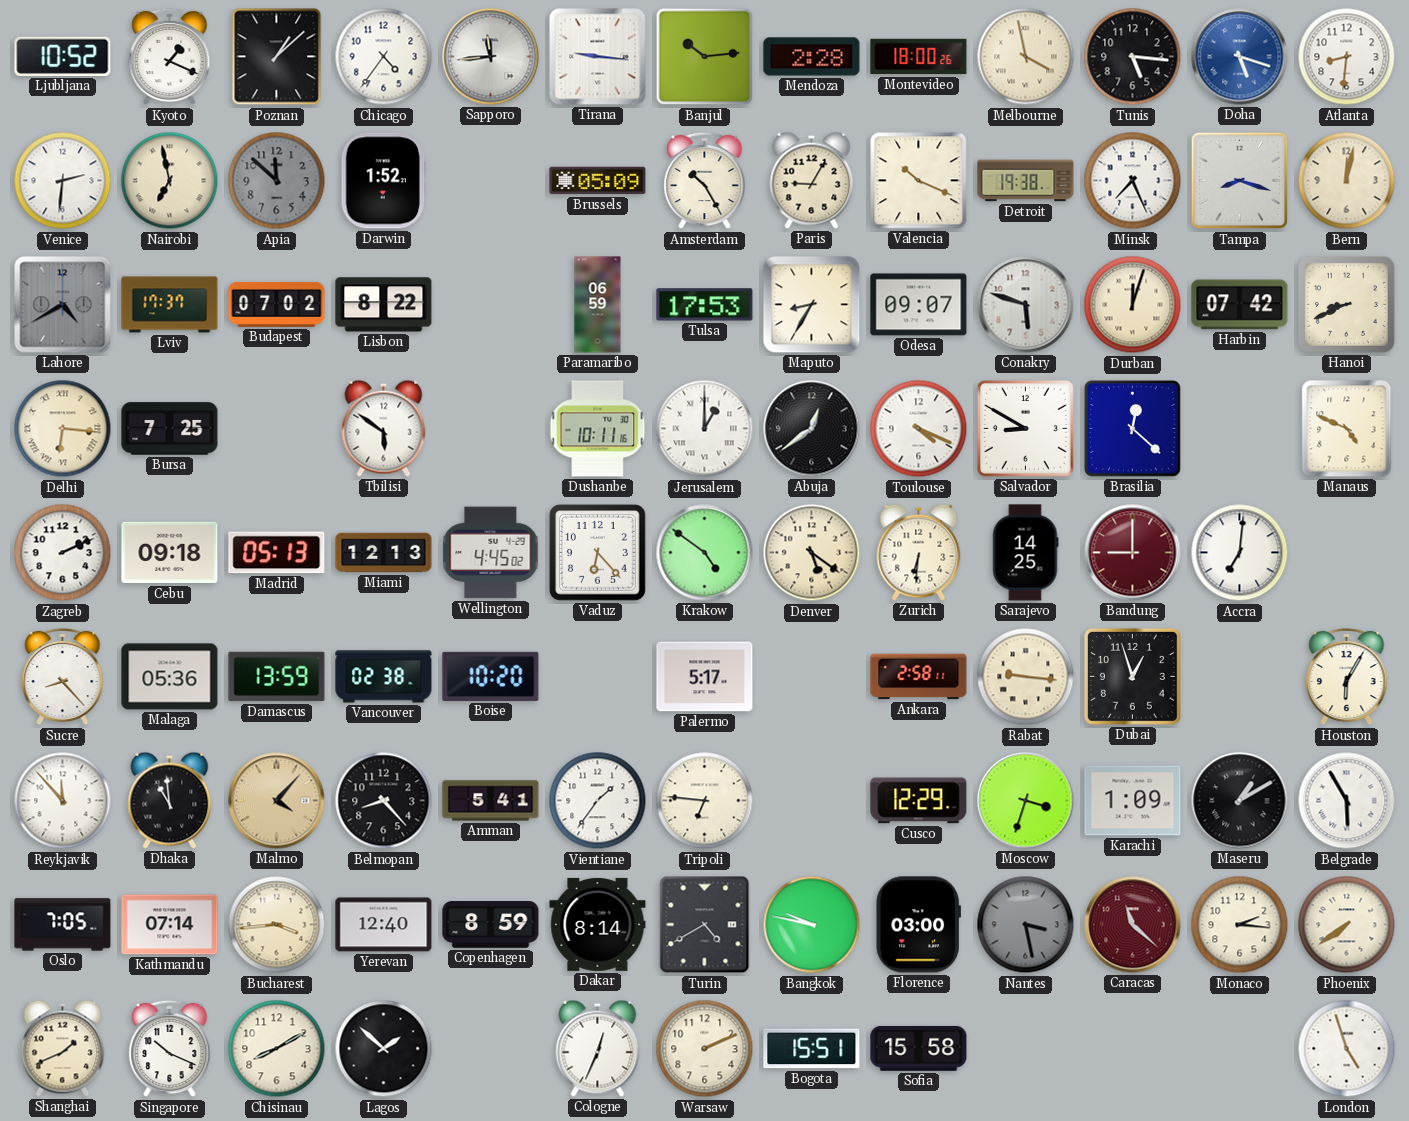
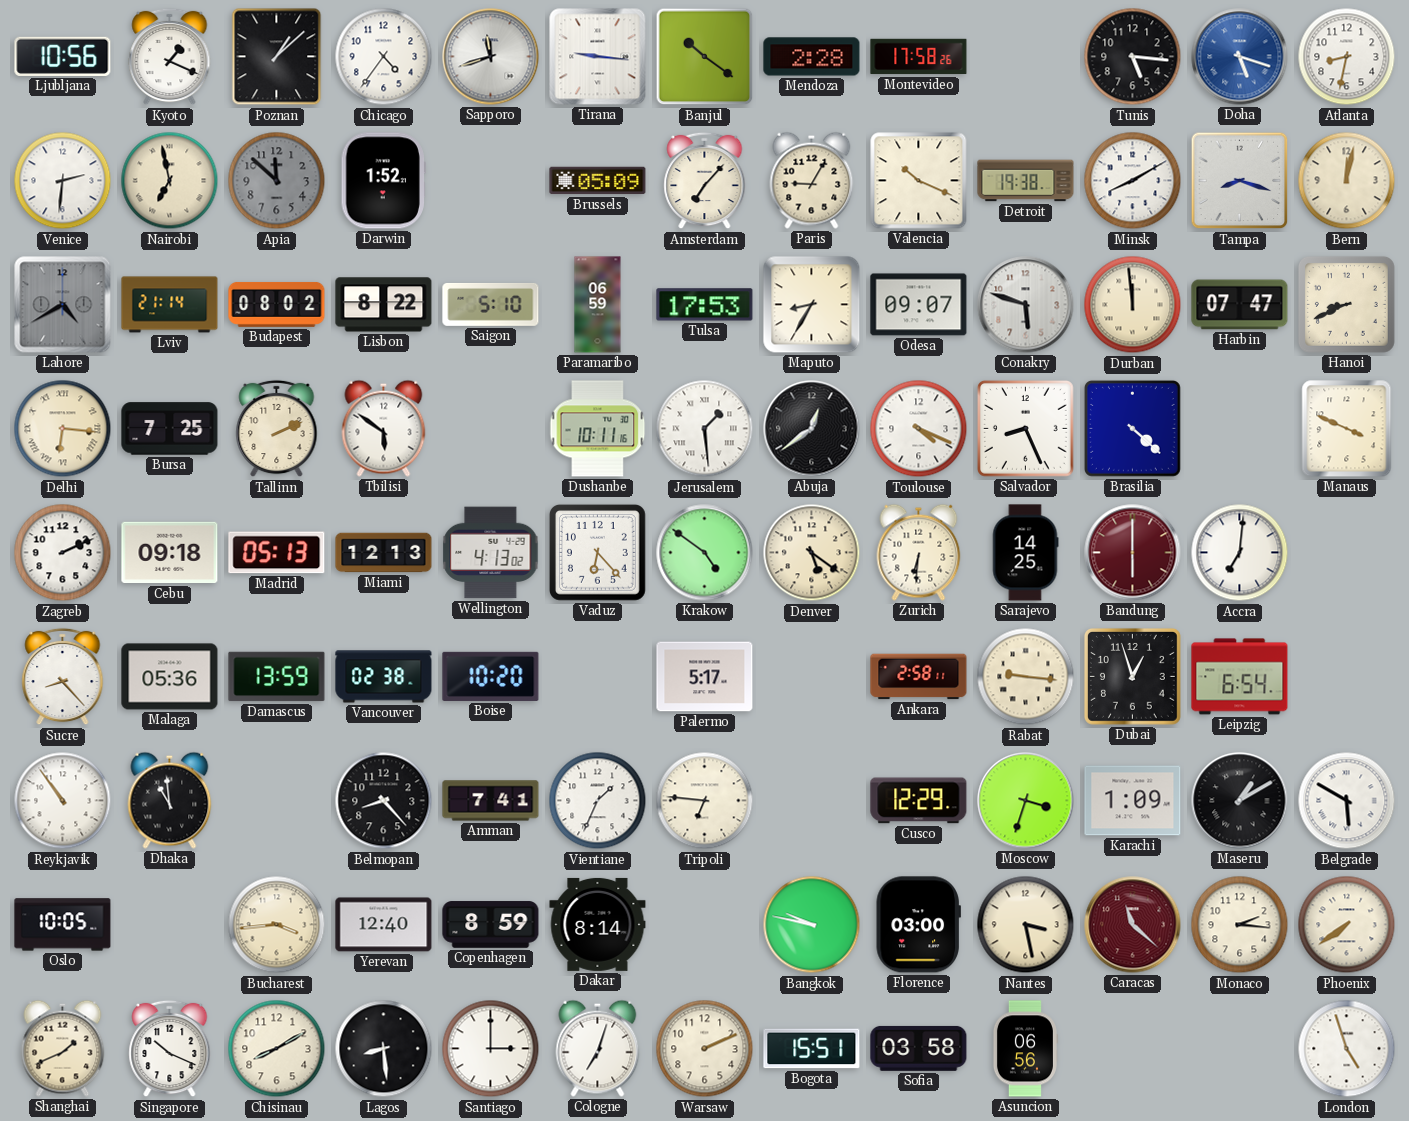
Ljubljana: 10:52 -> 10:56
Sapporo: 11:44 -> 11:42
Banjul: 10:14 -> 10:21
Montevideo: 18:00 -> 17:58
Melbourne: 3:58 -> none
Atlanta: 8:31 -> 8:32
Amsterdam: 10:25 -> 7:07
Minsk: 7:26 -> 8:10
Lviv: 17:37 -> 21:14
Budapest: 07:02 -> 08:02
Saigon: none -> 5:10
Durban: 12:03 -> 11:59
Harbin: 07:42 -> 07:47
Tallinn: none -> 2:11
Jerusalem: 1:00 -> 1:29
Salvador: 8:50 -> 8:26
Brasilia: 12:22 -> 4:22
Manaus: 4:49 -> 3:49
Wellington: 4:45 -> 4:13
Bandung: 9:00 -> 6:00
Leipzig: none -> 6:54
Houston: 6:05 -> none
Reykjavik: 11:53 -> 10:54
Malmo: 4:07 -> none
Amman: 5:41 -> 7:41
Vientiane: 1:36 -> 1:34
Belgrade: 5:55 -> 5:50
Oslo: 7:05 -> 10:05
Kathmandu: 07:14 -> none
Turin: 4:40 -> none
Nantes dial: grey -> cream
Lagos: 1:52 -> 8:29
Santiago: none -> 3:00
Cologne: 12:34 -> 7:03
Sofia: 15:58 -> 03:58
Asuncion: none -> 06:56
